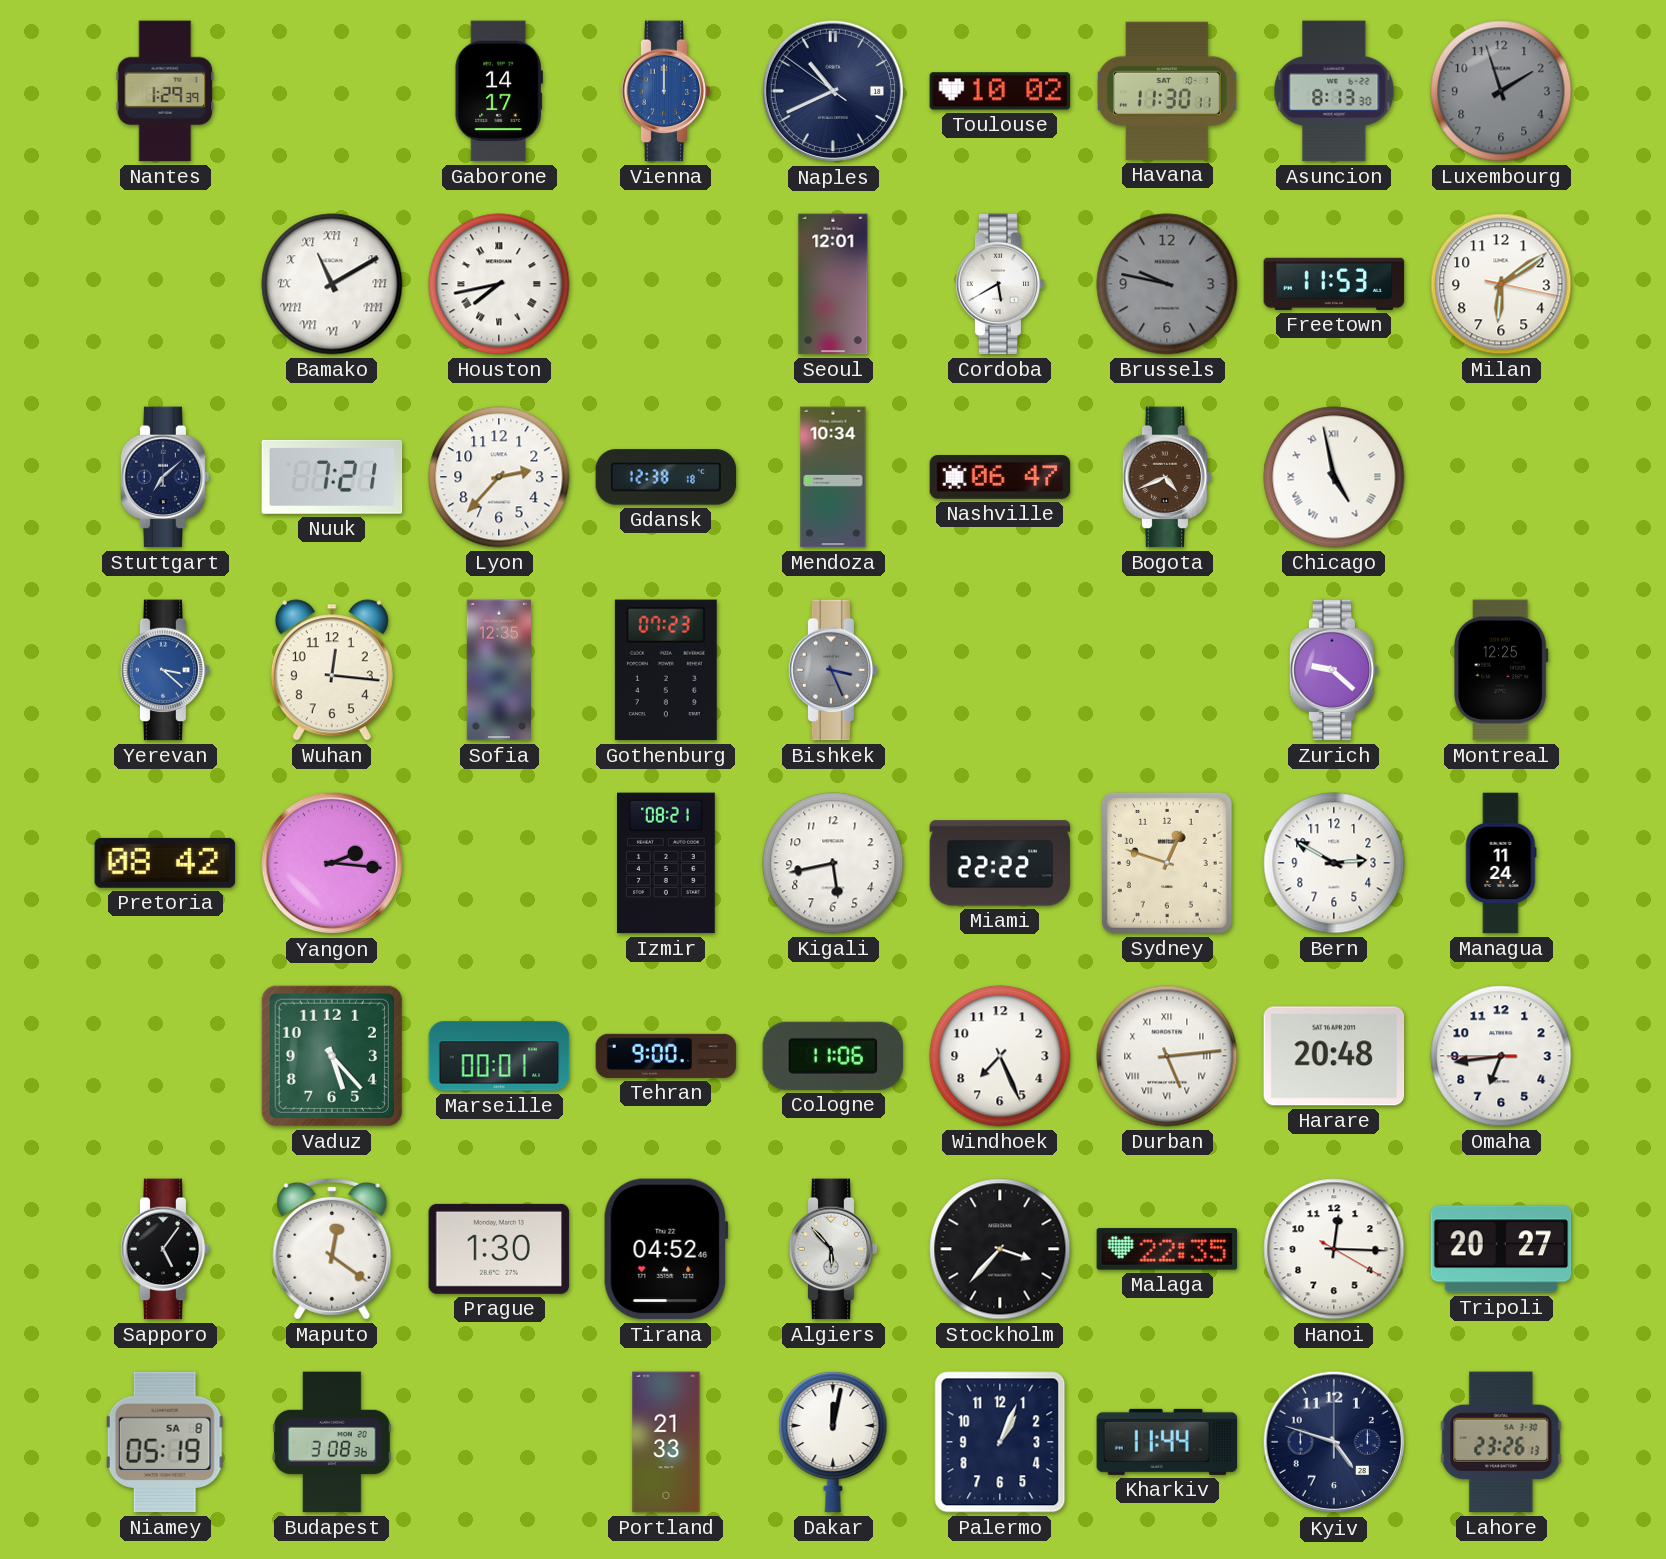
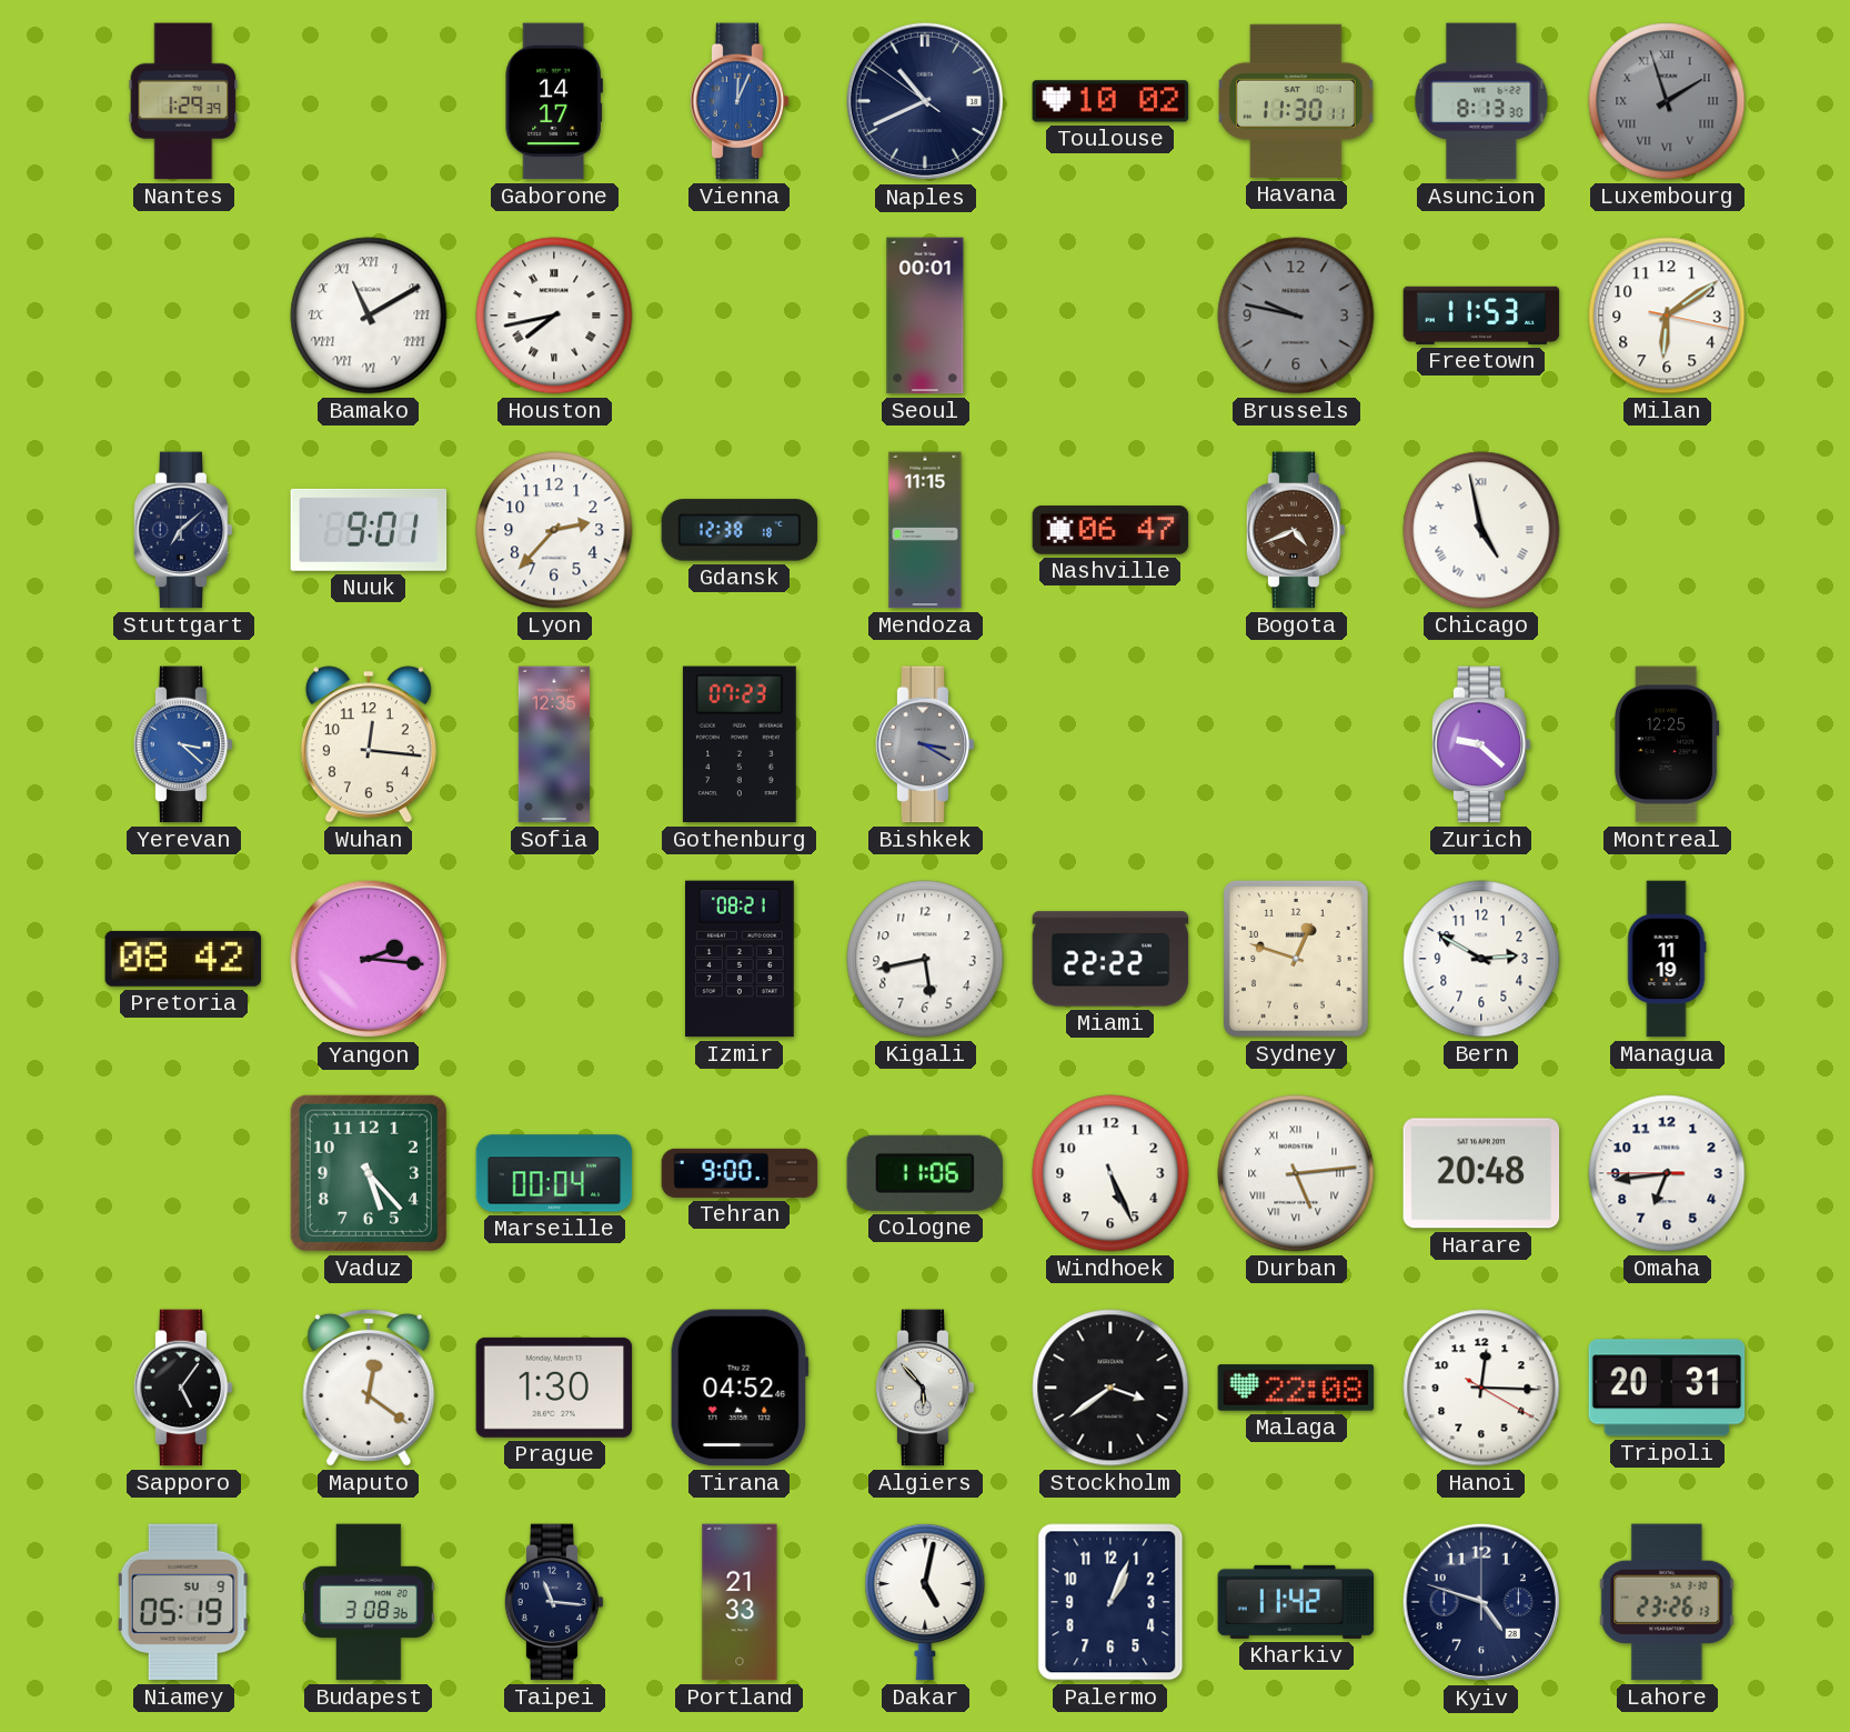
Vienna: 12:00 -> 12:04
Luxembourg numerals: Arabic -> Roman
Seoul: 12:01 -> 00:01
Cordoba: 5:40 -> none
Nuuk: 7:21 -> 9:01
Mendoza: 10:34 -> 11:15
Bishkek: 3:26 -> 3:20
Managua: 11:24 -> 11:19
Marseille: 00:01 -> 00:04
Windhoek: 7:26 -> 5:26
Stockholm: 3:37 -> 3:39
Malaga: 22:35 -> 22:08
Tripoli: 20:27 -> 20:31
Niamey date: SA 8 -> SU 9
Taipei: none -> 11:16
Dakar: 12:02 -> 5:02
Kharkiv: 11:44 -> 11:42
